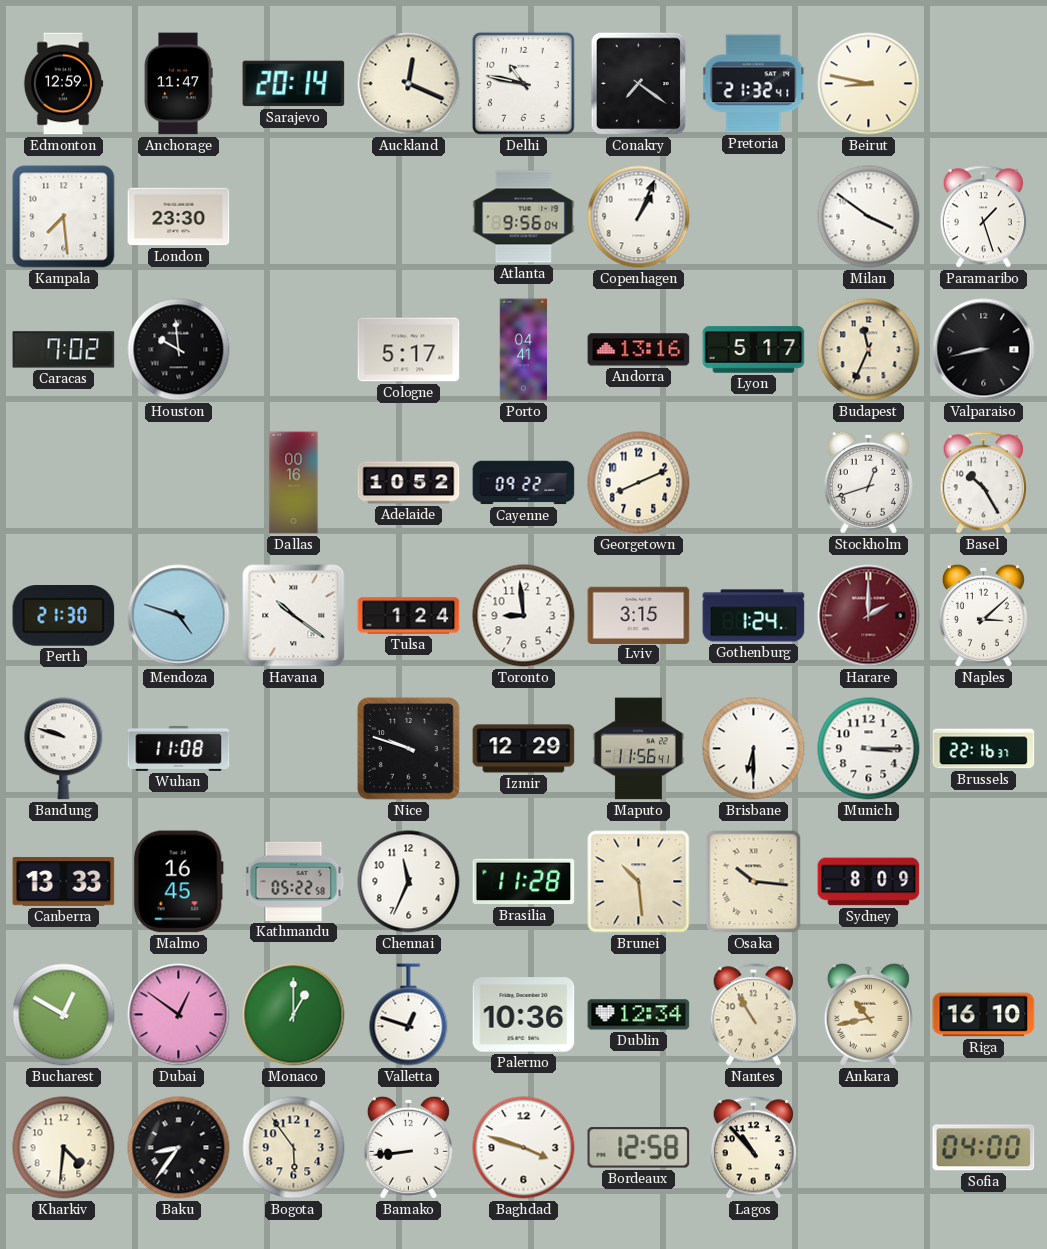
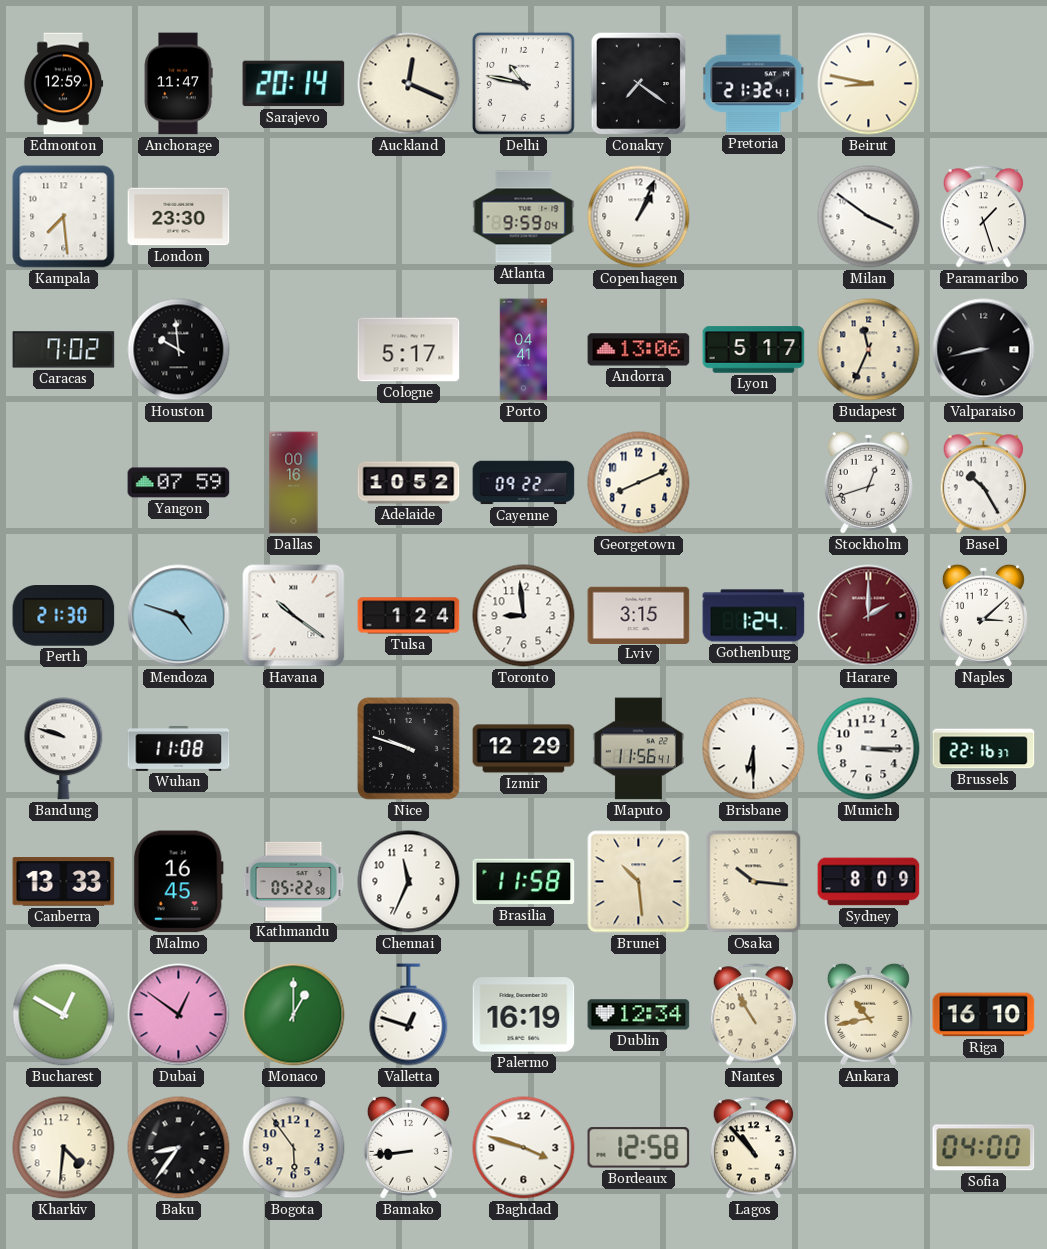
Atlanta: 9:56 -> 9:59
Andorra: 13:16 -> 13:06
Yangon: none -> 07:59
Brasilia: 11:28 -> 11:58
Palermo: 10:36 -> 16:19
